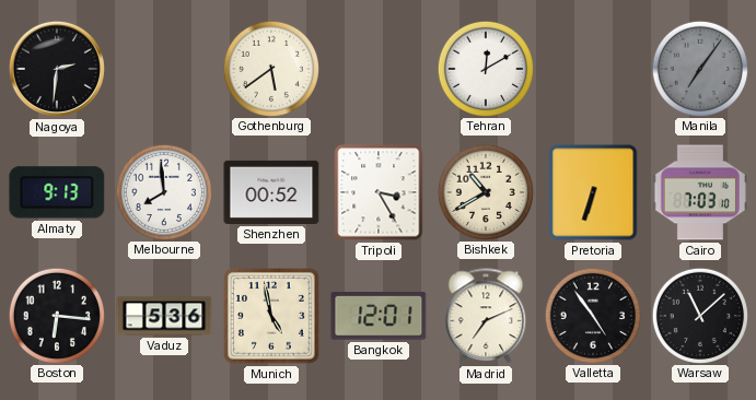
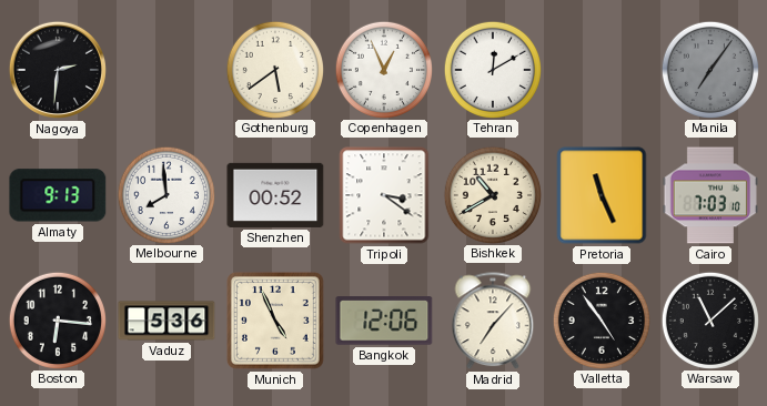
Copenhagen: none -> 12:56
Tripoli: 3:25 -> 3:21
Pretoria: 6:33 -> 11:26
Munich: 4:58 -> 4:56
Bangkok: 12:01 -> 12:06
Madrid: 7:11 -> 7:07
